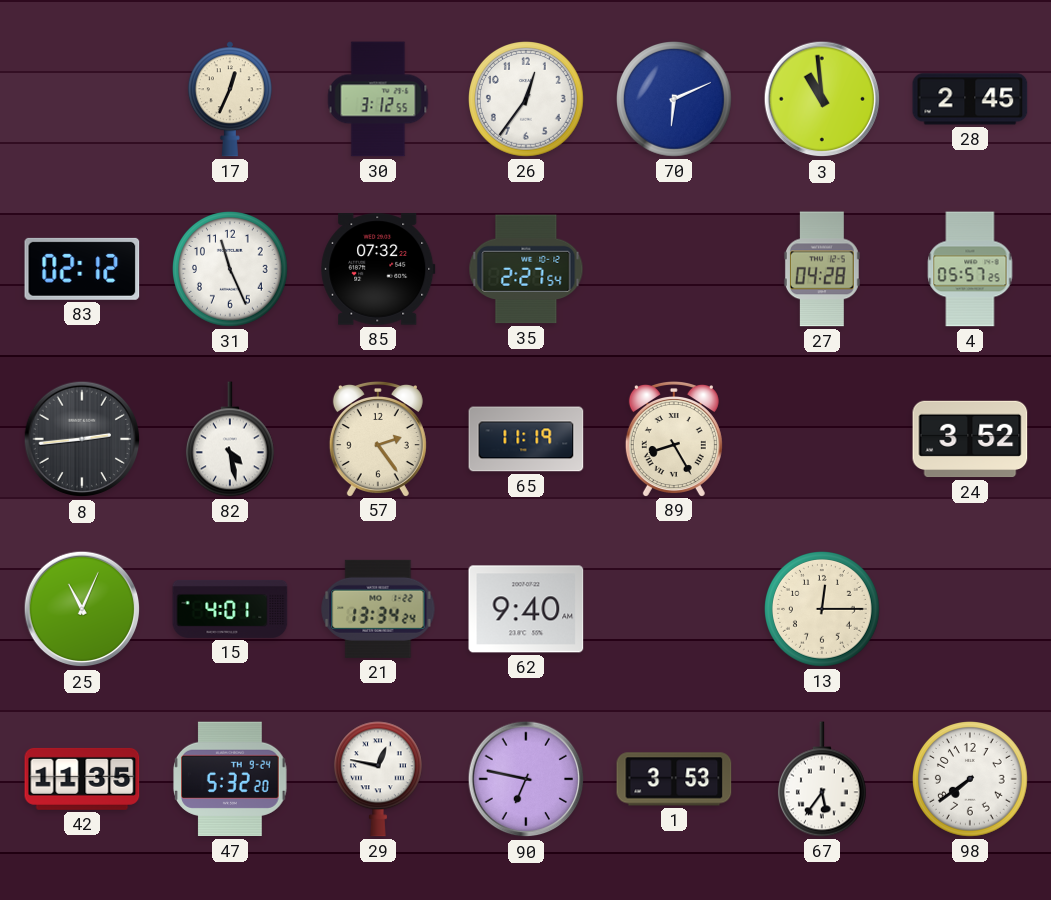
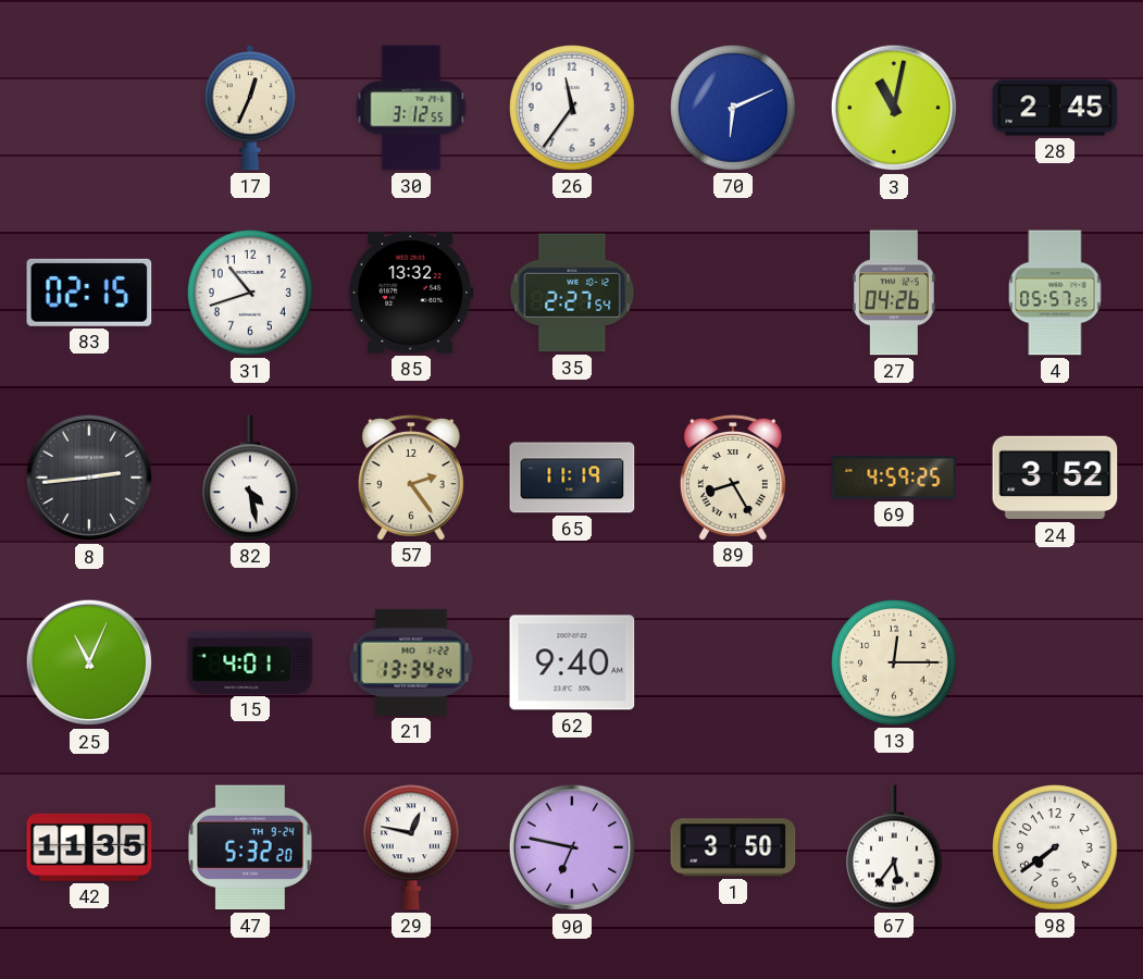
26: 12:36 -> 11:36
3: 10:59 -> 11:02
83: 02:12 -> 02:15
31: 11:26 -> 10:42
85: 07:32 -> 13:32
27: 04:28 -> 04:26
69: none -> 4:59
1: 3:53 -> 3:50
